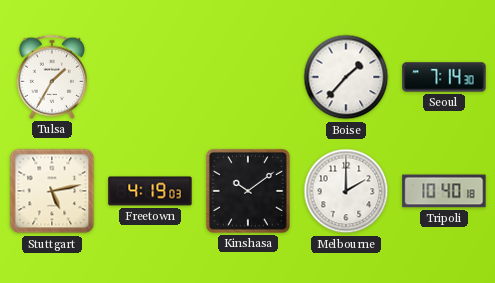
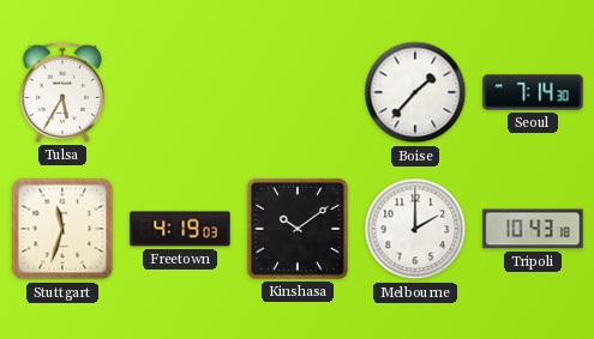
Tulsa: 1:35 -> 5:35
Stuttgart: 5:13 -> 11:33
Tripoli: 10:40 -> 10:43
